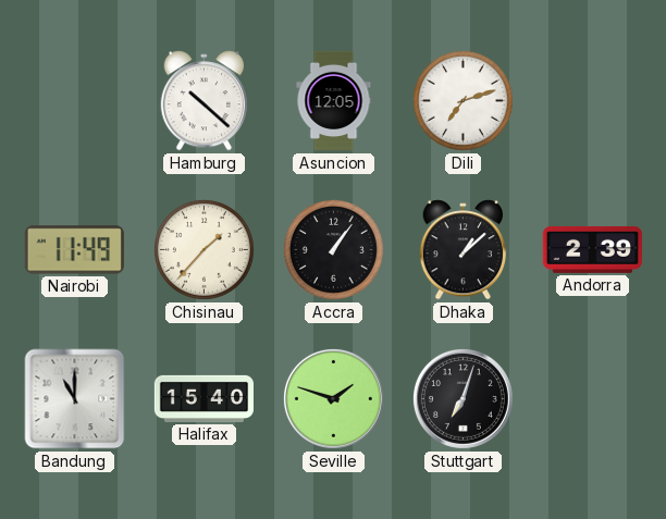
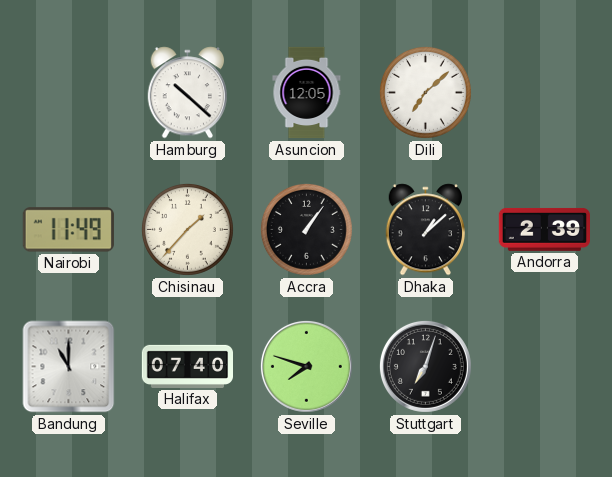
Dili: 7:12 -> 7:08
Halifax: 15:40 -> 07:40
Seville: 1:48 -> 7:48
